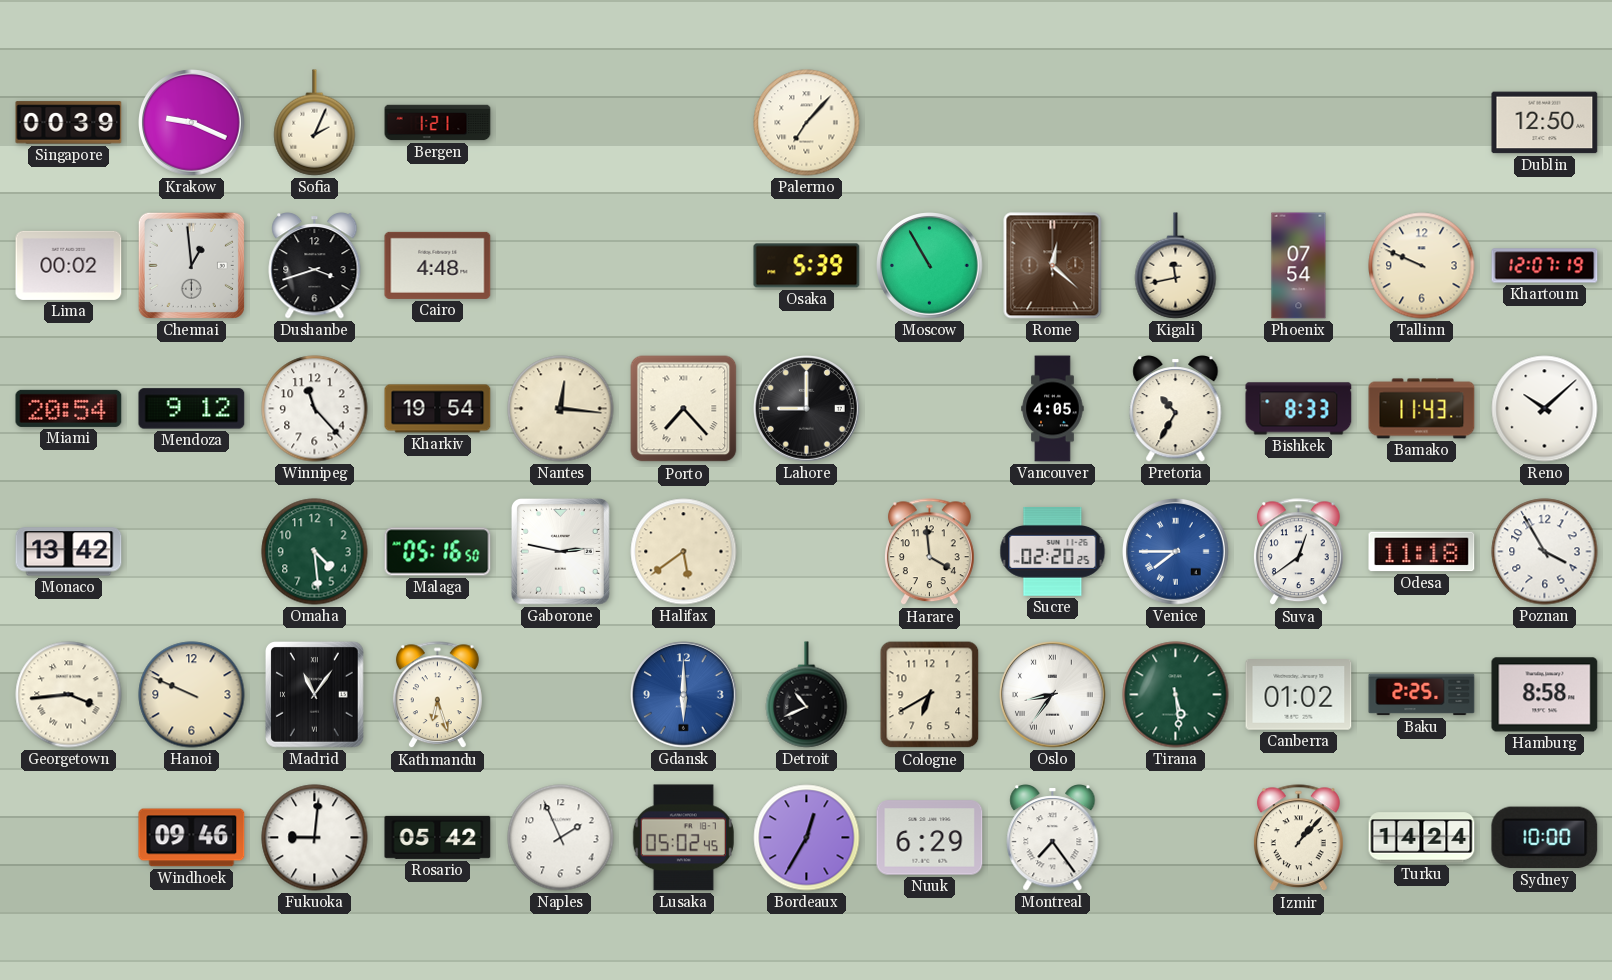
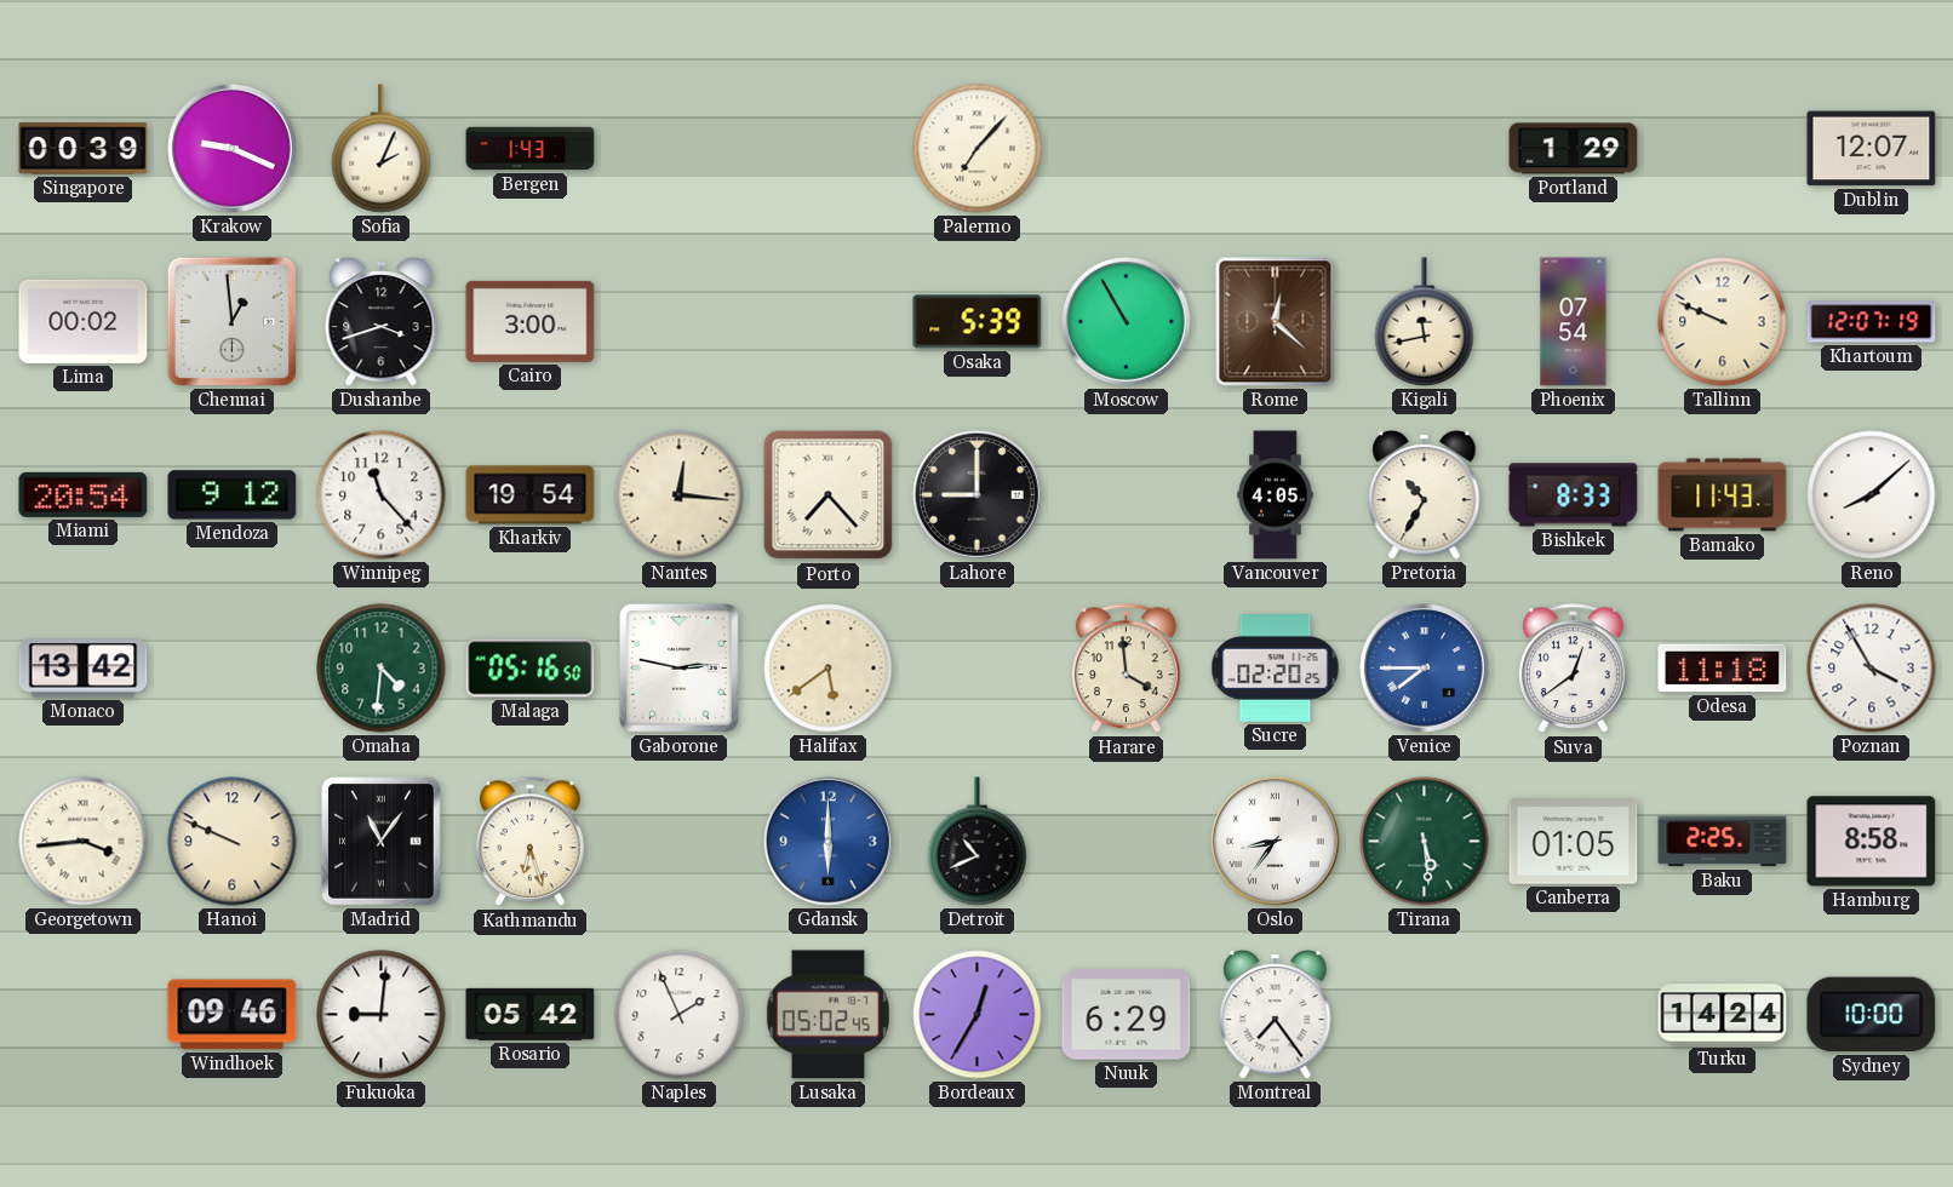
Bergen: 1:21 -> 1:43
Portland: none -> 1:29
Dublin: 12:50 -> 12:07
Cairo: 4:48 -> 3:00
Reno: 10:08 -> 8:08
Omaha: 4:29 -> 4:31
Cologne: 6:40 -> none
Canberra: 01:02 -> 01:05
Izmir: 1:07 -> none
